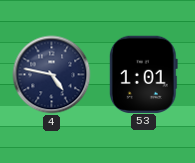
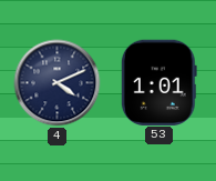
4: 4:47 -> 4:11
